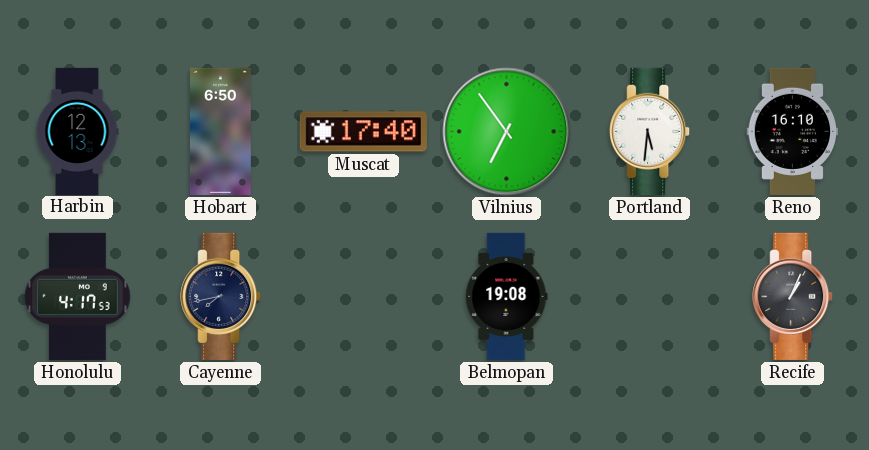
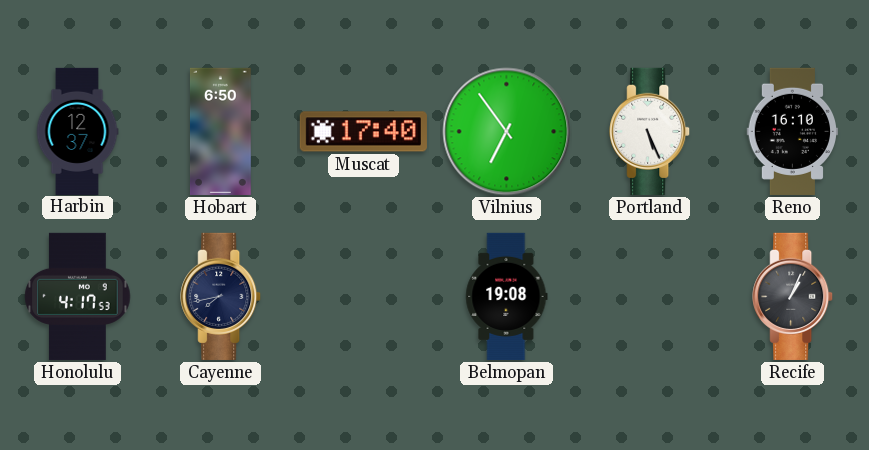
Harbin: 12:13 -> 12:37
Portland: 5:31 -> 5:26
